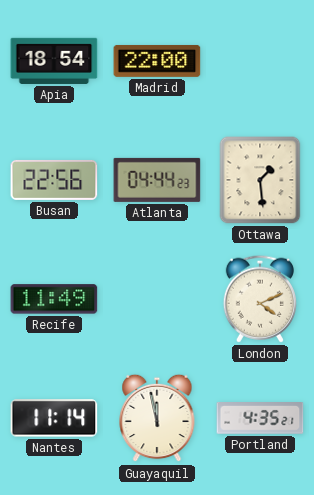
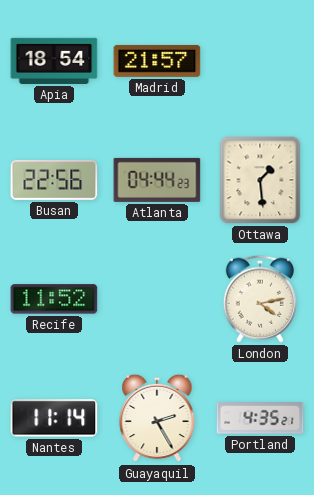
Madrid: 22:00 -> 21:57
Recife: 11:49 -> 11:52
London: 4:11 -> 4:13
Guayaquil: 11:58 -> 2:25
